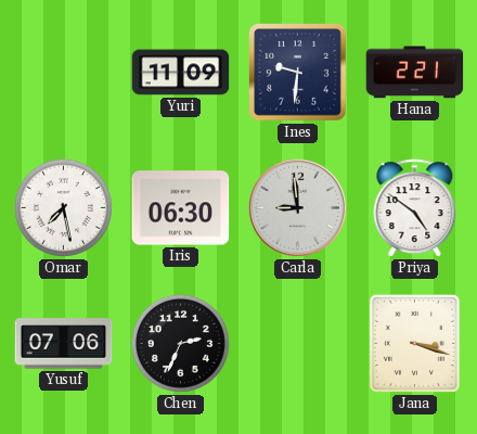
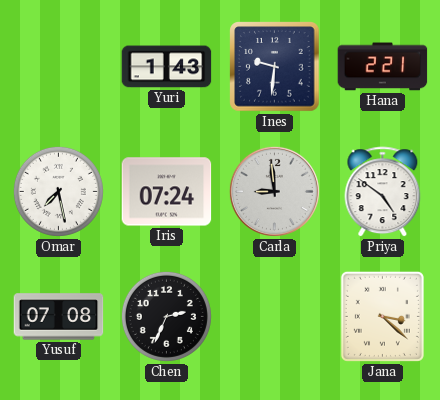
Yuri: 11:09 -> 1:43
Iris: 06:30 -> 07:24
Yusuf: 07:06 -> 07:08
Jana: 3:18 -> 3:22
